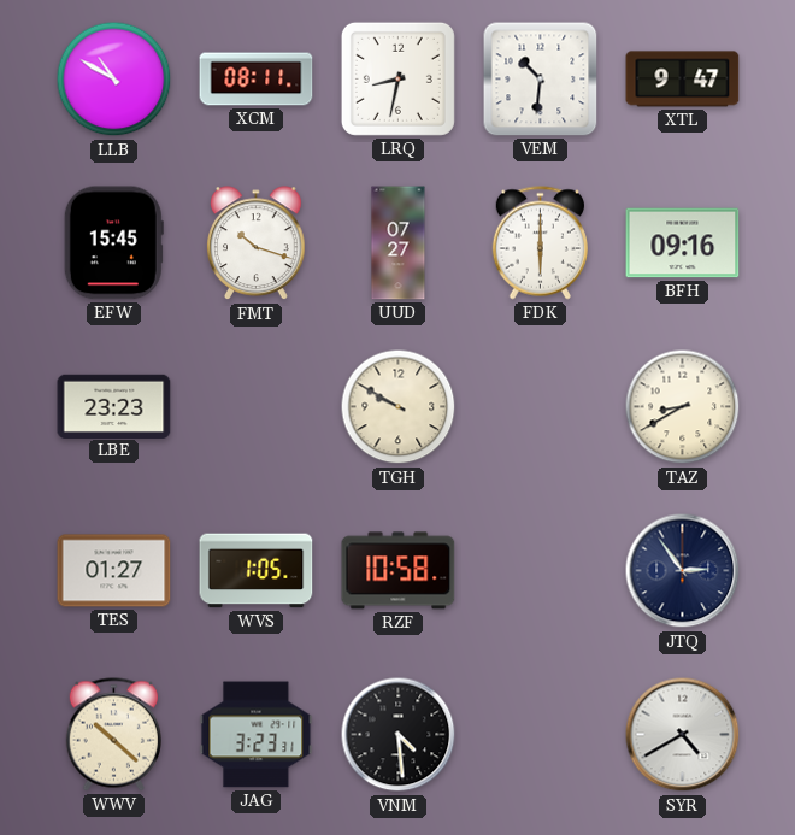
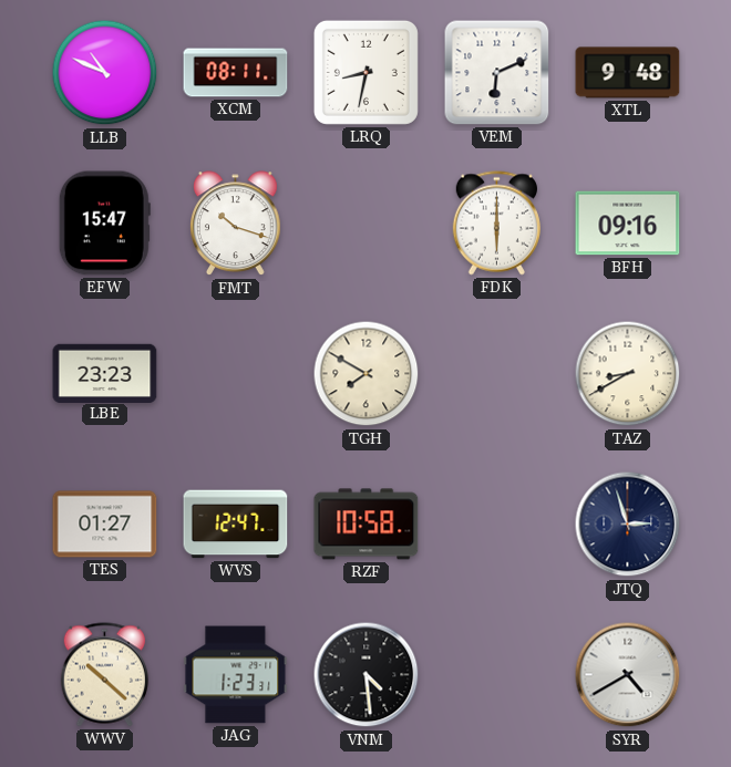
LLB: 10:50 -> 10:49
VEM: 10:31 -> 6:11
XTL: 9:47 -> 9:48
EFW: 15:45 -> 15:47
UUD: 07:27 -> none
TGH: 9:50 -> 7:50
WVS: 1:05 -> 12:47
JTQ: 2:54 -> 2:57
JAG: 3:23 -> 1:23
